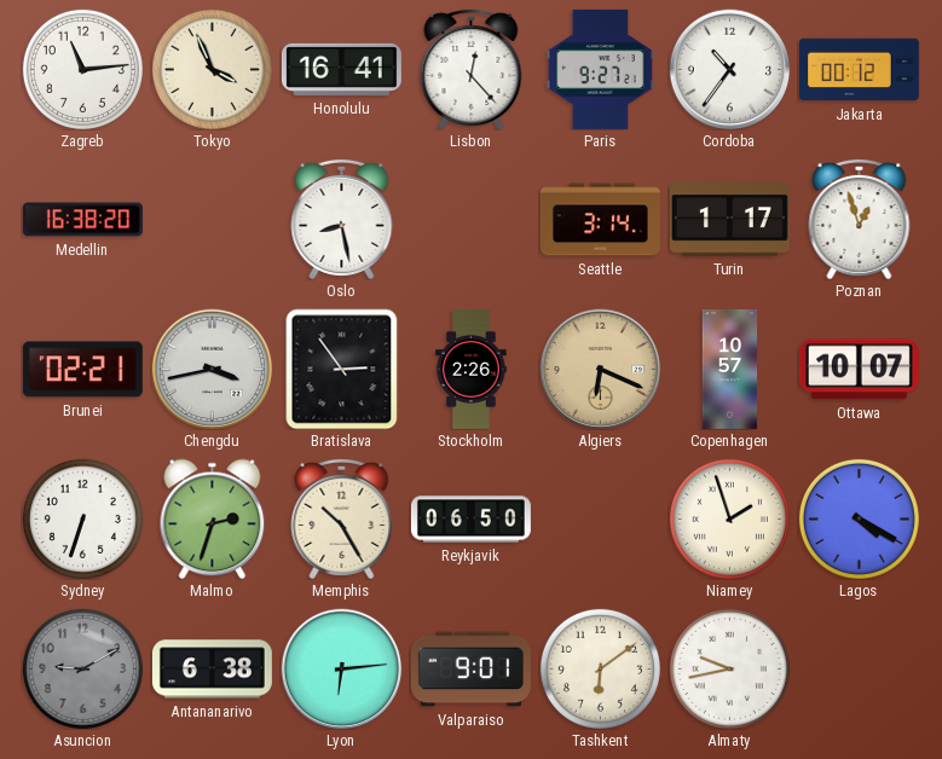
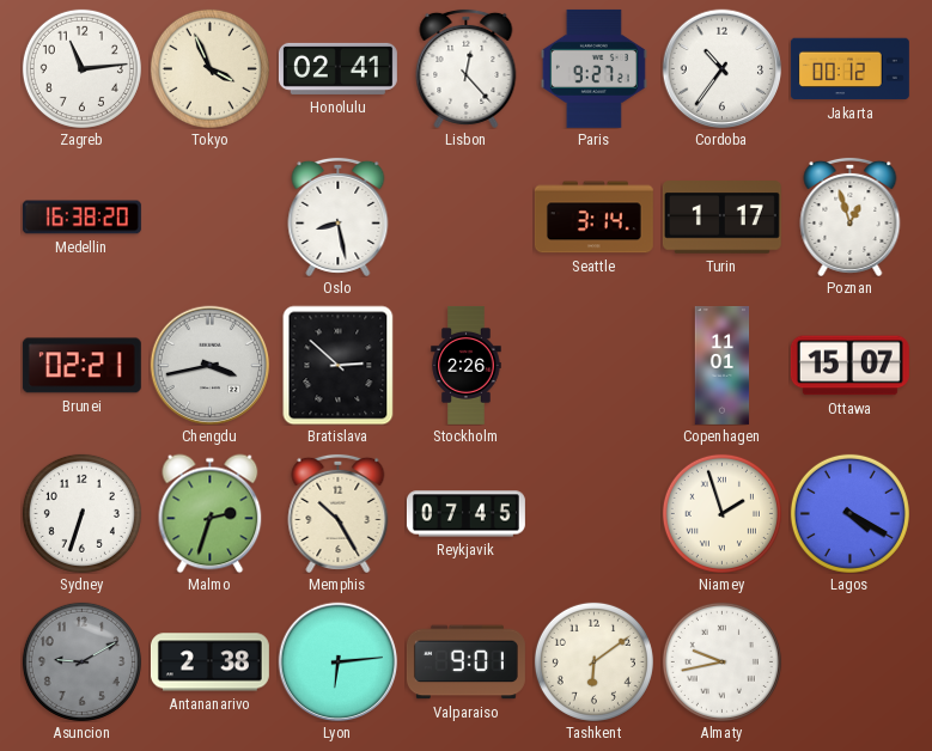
Honolulu: 16:41 -> 02:41
Bratislava: 2:54 -> 2:52
Algiers: 6:19 -> none
Copenhagen: 10:57 -> 11:01
Ottawa: 10:07 -> 15:07
Reykjavik: 06:50 -> 07:45
Antananarivo: 6:38 -> 2:38
